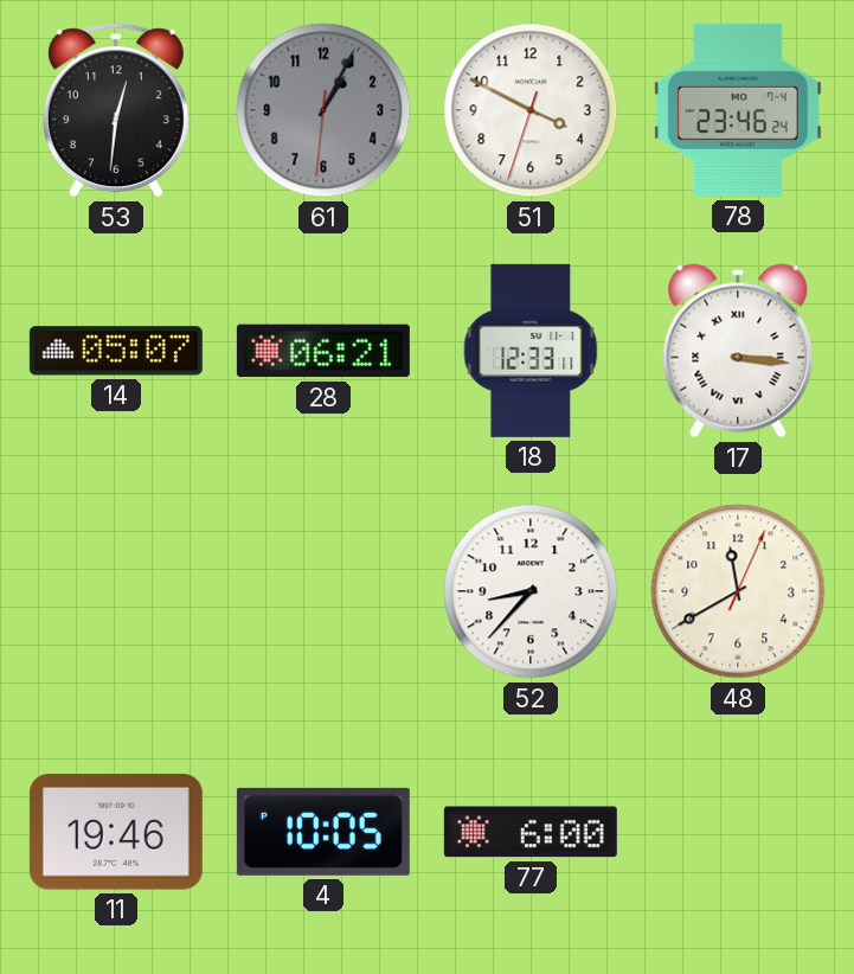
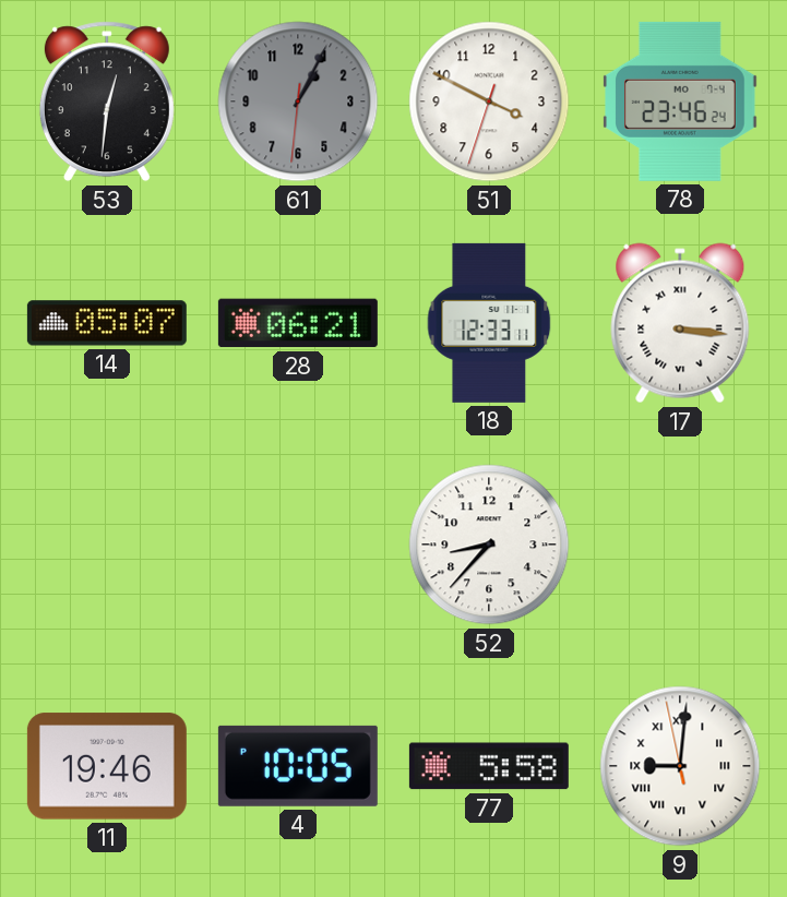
48: 11:40 -> none
77: 6:00 -> 5:58
9: none -> 9:00
